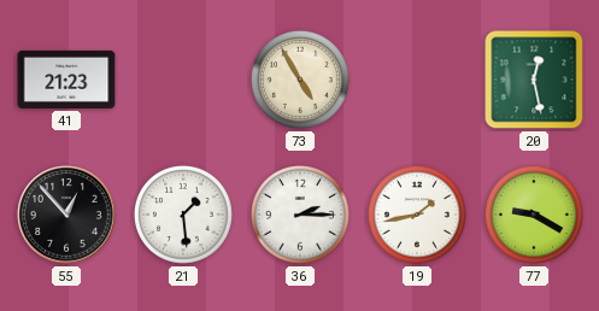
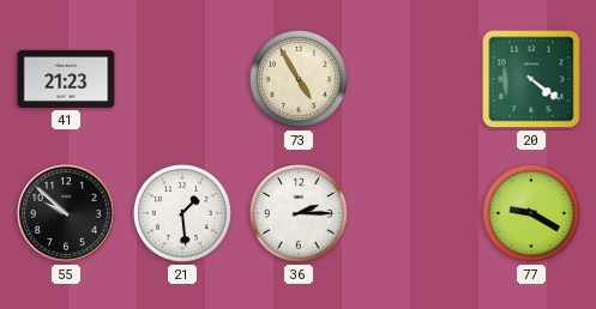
20: 12:28 -> 4:21
55: 12:53 -> 9:52
19: 1:43 -> none
